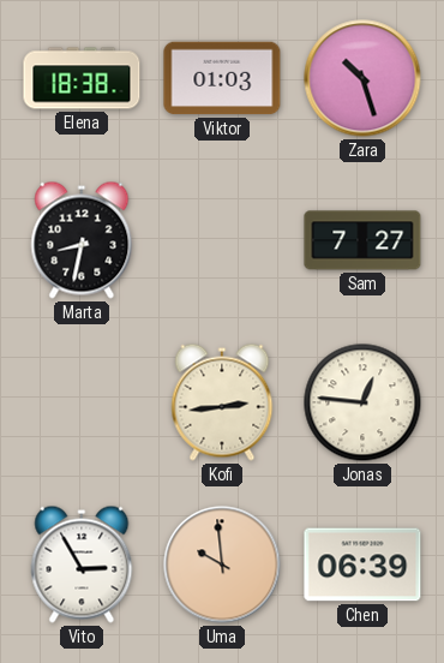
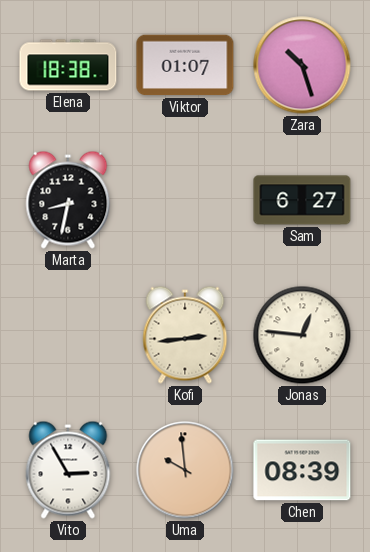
Viktor: 01:03 -> 01:07
Sam: 7:27 -> 6:27
Chen: 06:39 -> 08:39
